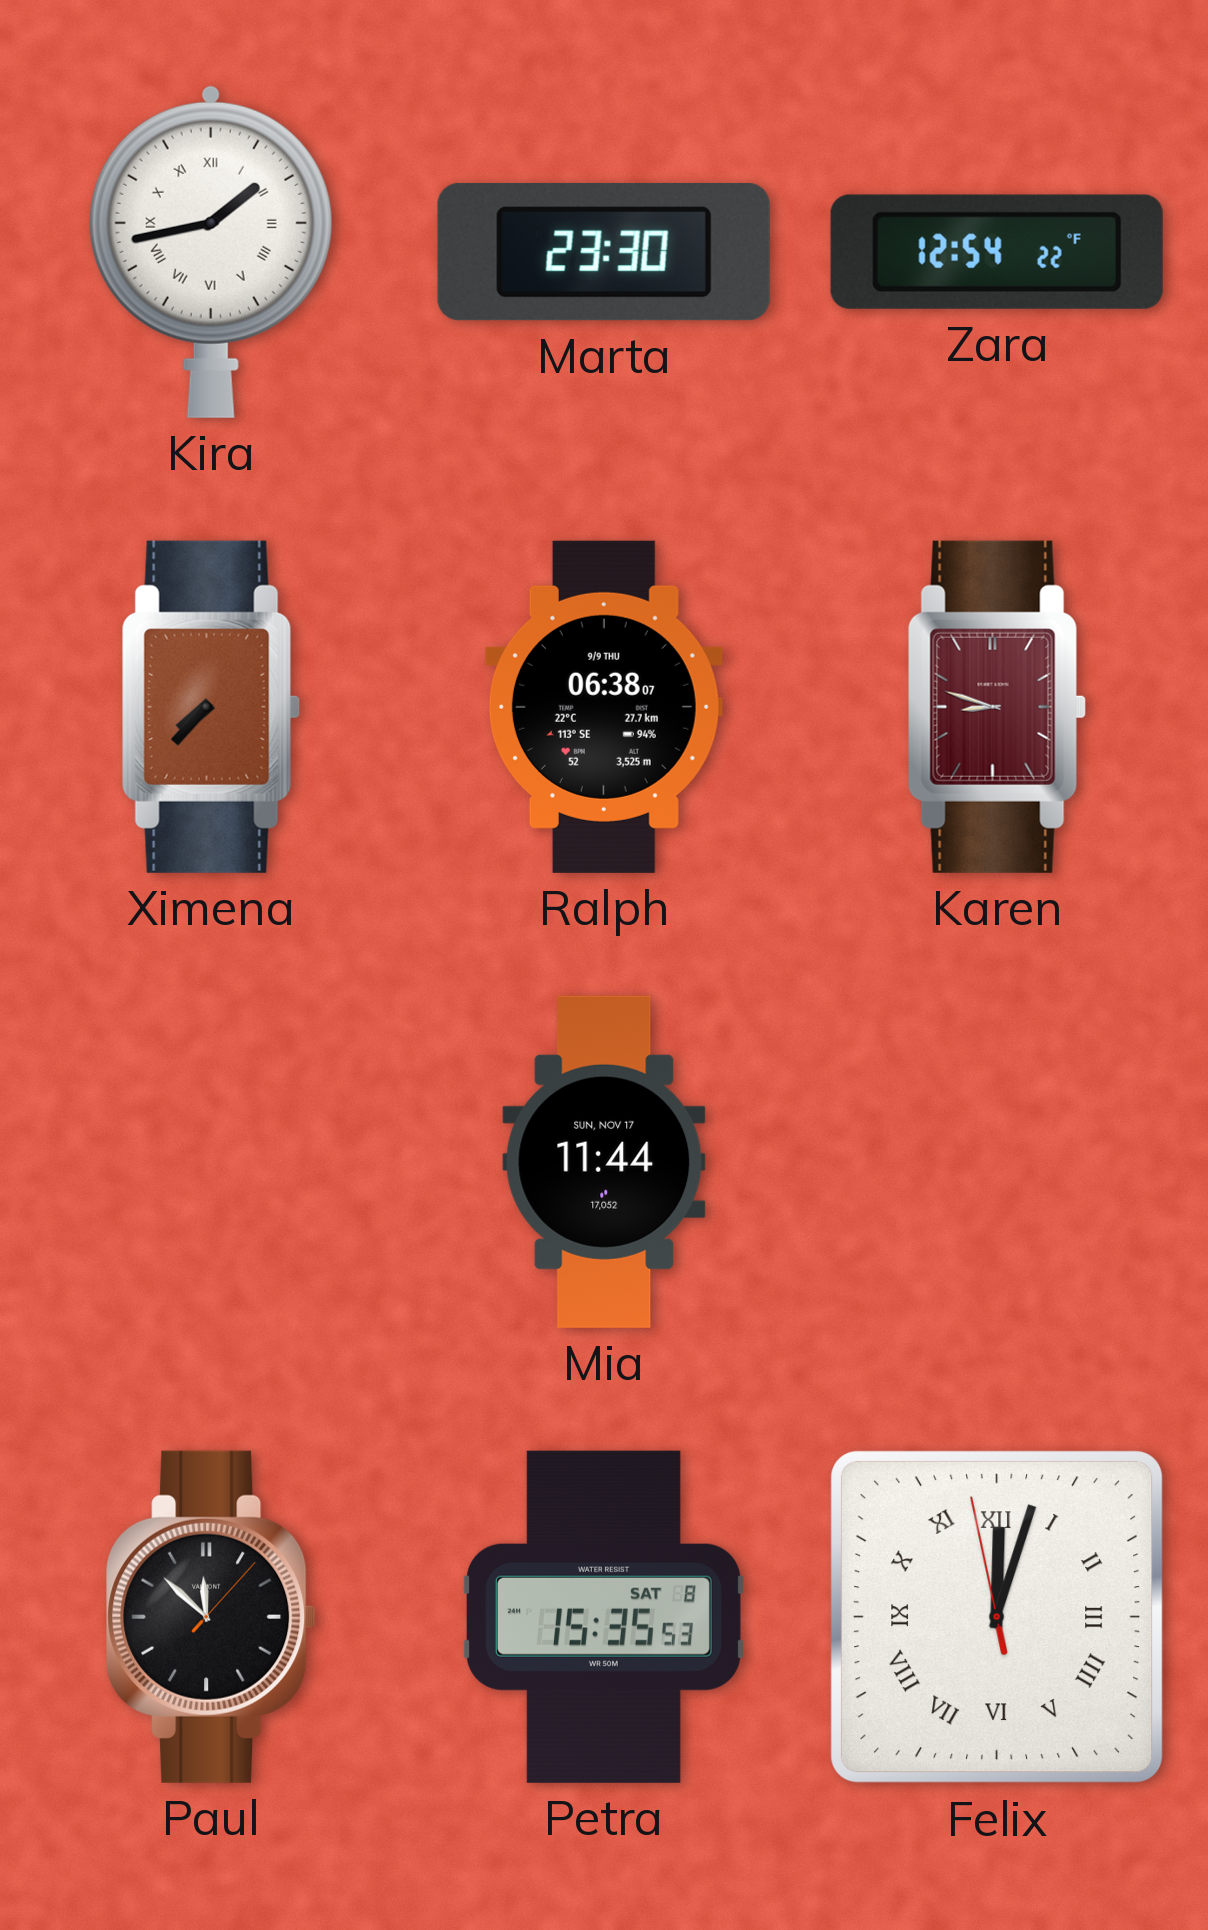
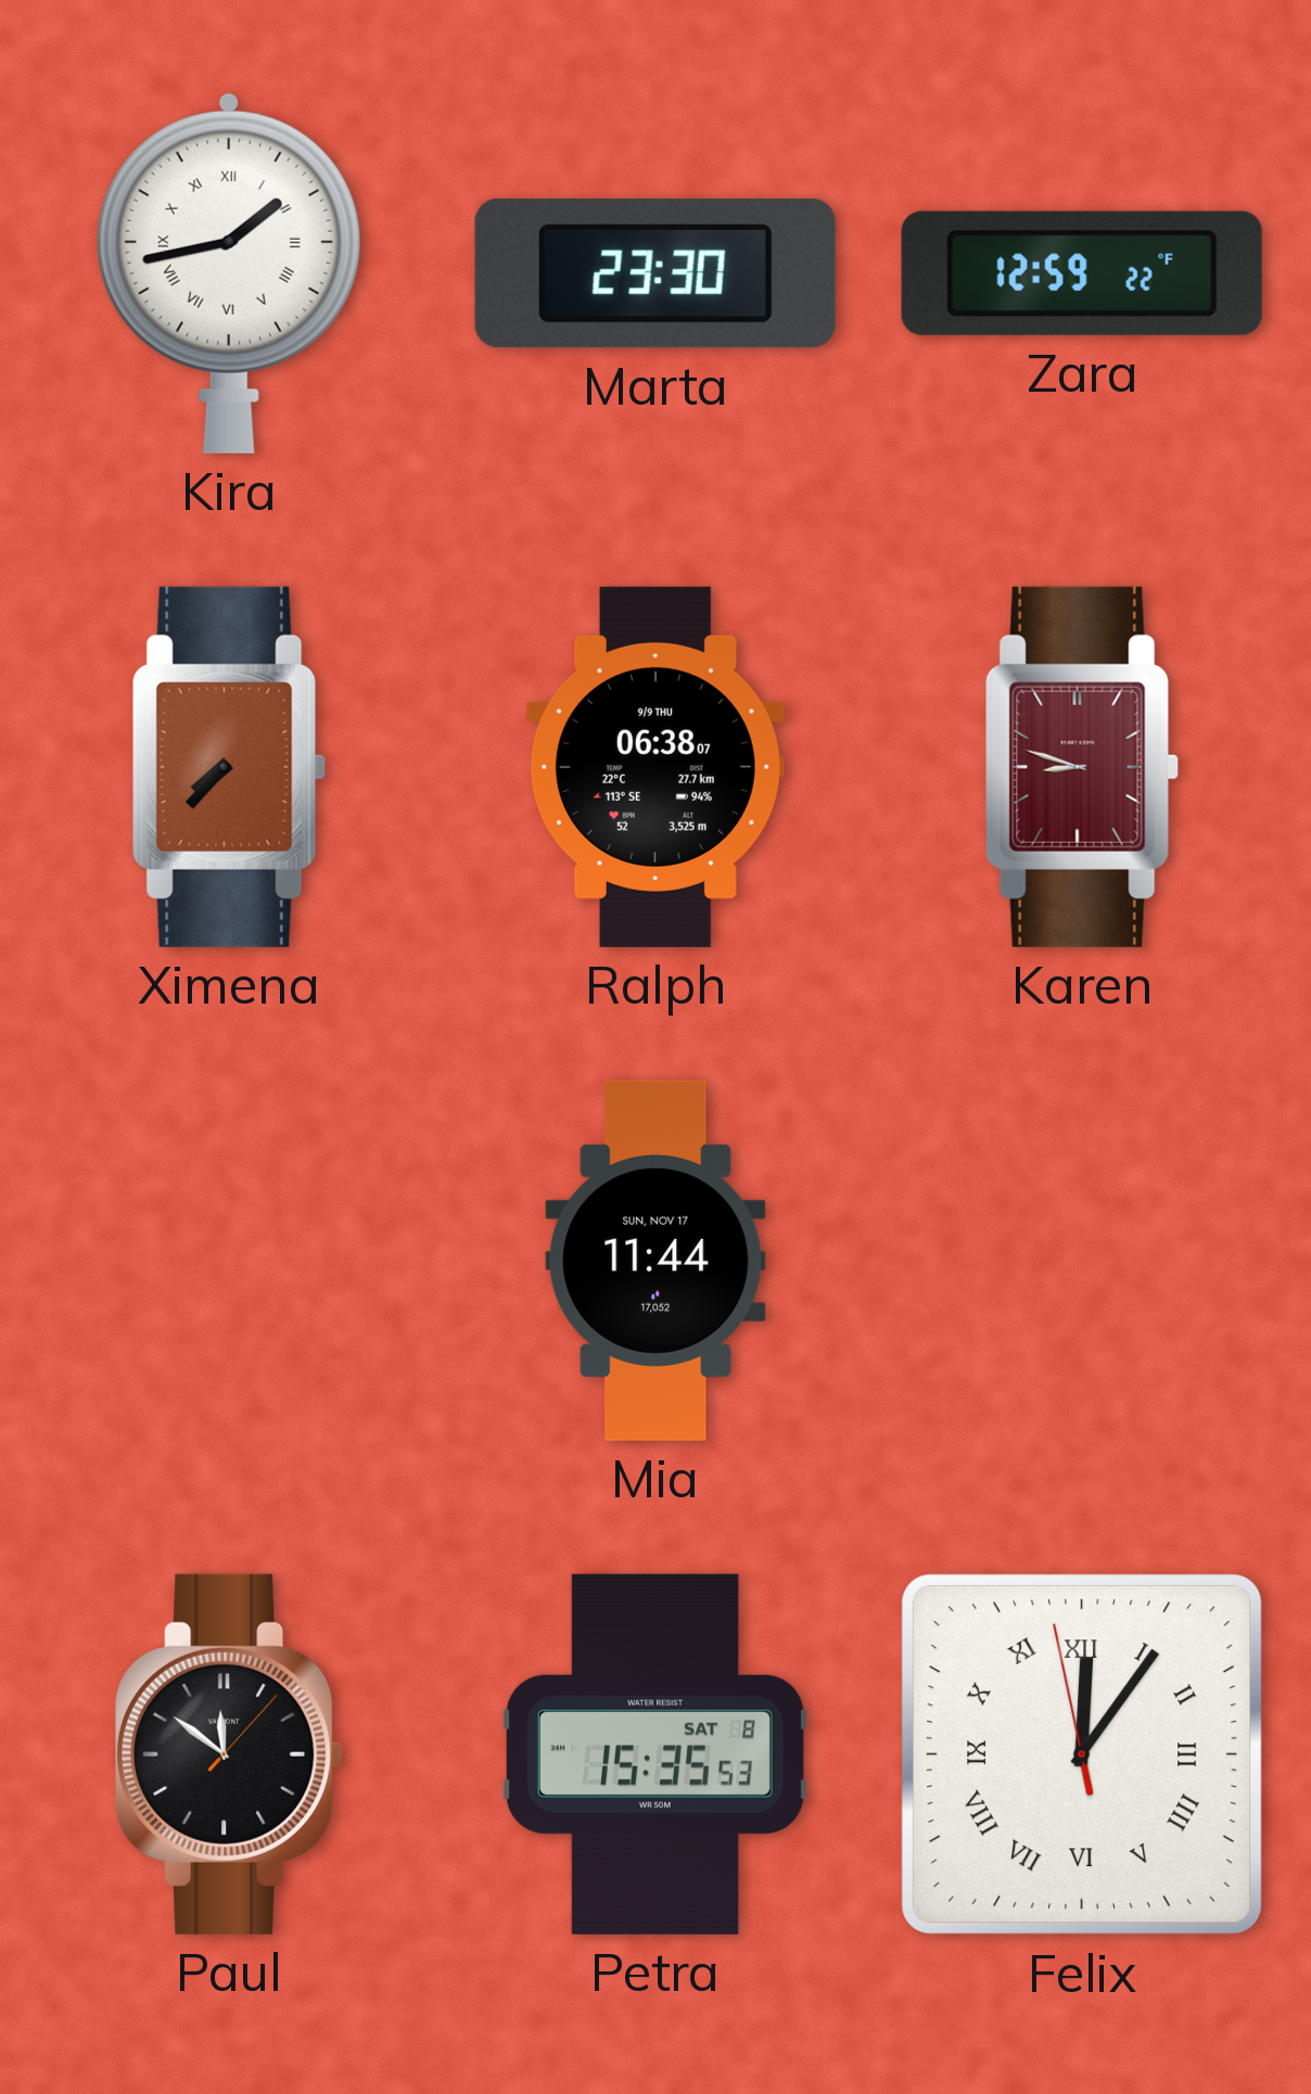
Zara: 12:54 -> 12:59
Paul: 11:52 -> 11:51
Felix: 12:02 -> 12:05
